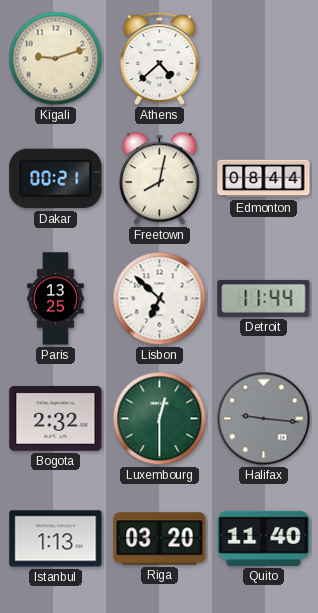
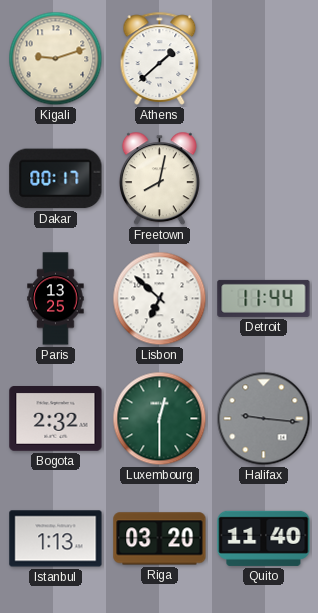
Athens: 4:38 -> 1:38
Dakar: 00:21 -> 00:17
Edmonton: 08:44 -> none
